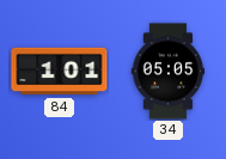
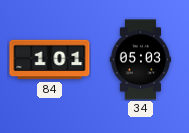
34: 05:05 -> 05:03
